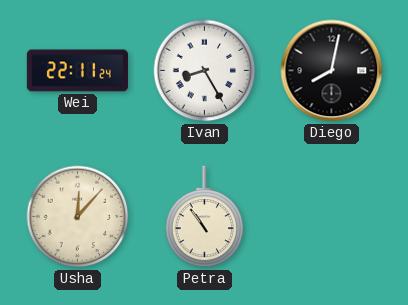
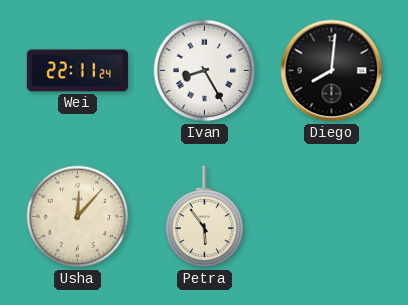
Diego: 8:02 -> 8:01
Petra: 10:54 -> 5:54
